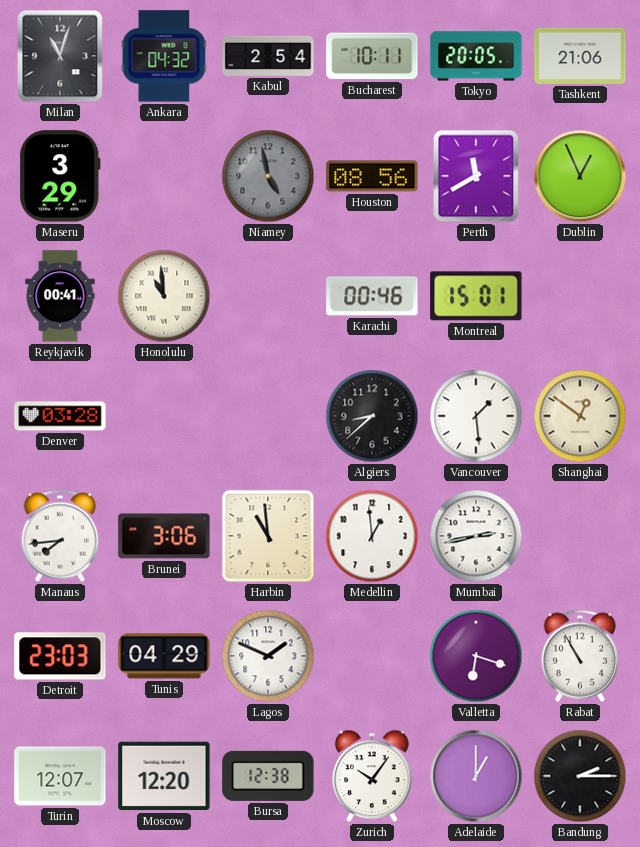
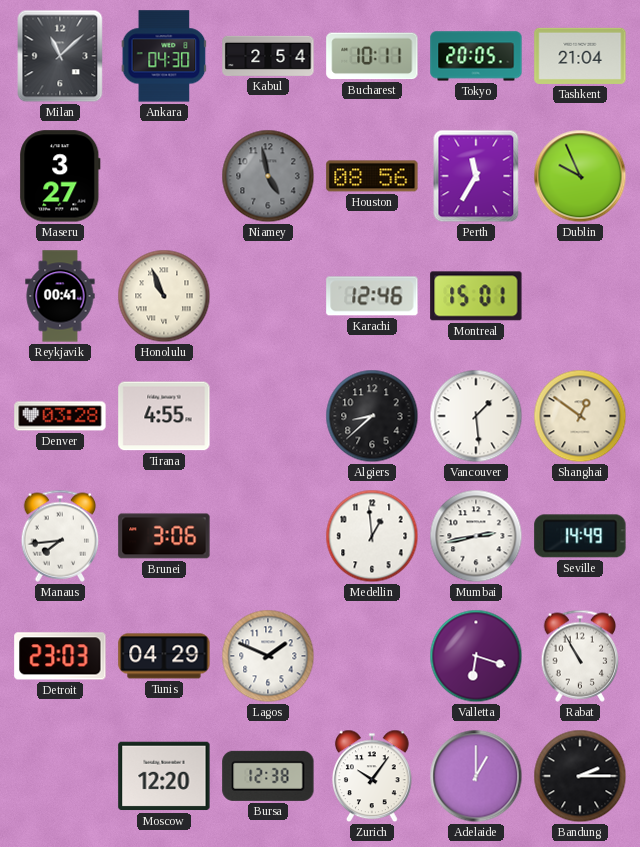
Milan: 11:03 -> 11:08
Ankara: 04:32 -> 04:30
Tashkent: 21:06 -> 21:04
Maseru: 3:29 -> 3:27
Perth: 11:40 -> 11:35
Dublin: 12:56 -> 9:56
Honolulu: 10:59 -> 10:56
Karachi: 00:46 -> 12:46
Tirana: none -> 4:55
Harbin: 10:59 -> none
Seville: none -> 14:49
Turin: 12:07 -> none
